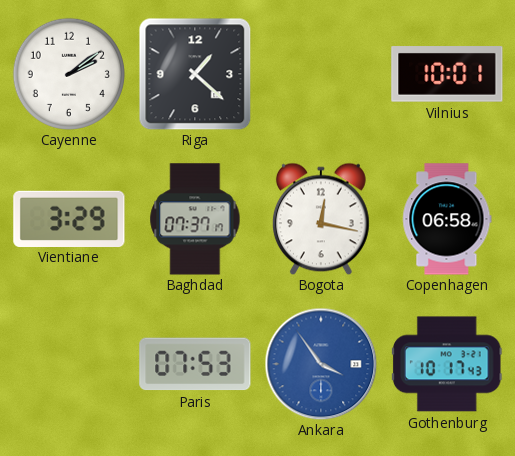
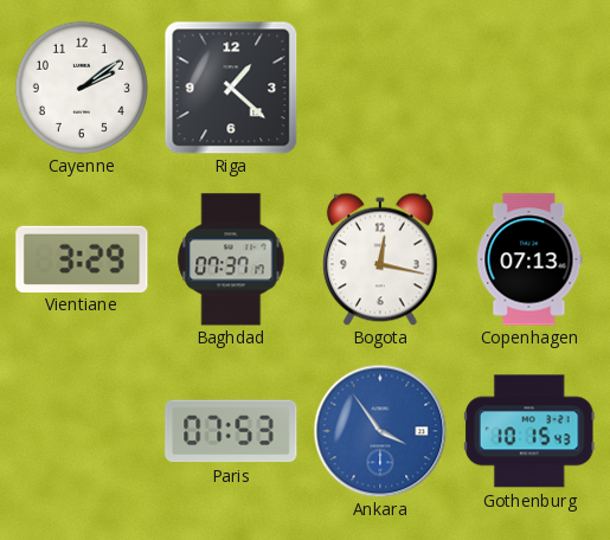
Vilnius: 10:01 -> none
Copenhagen: 06:58 -> 07:13
Gothenburg: 10:17 -> 10:15
